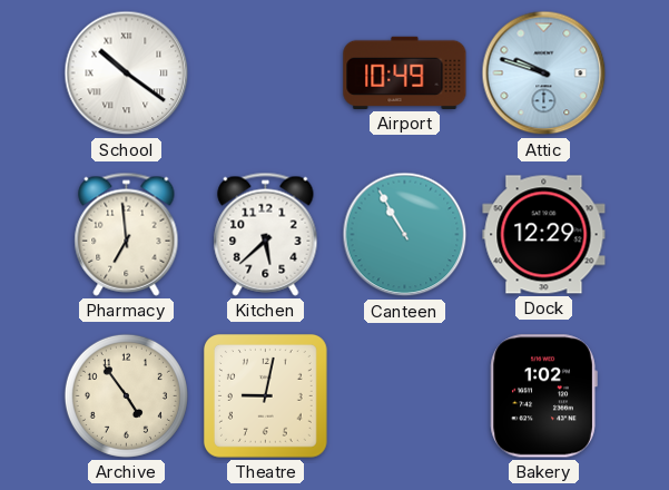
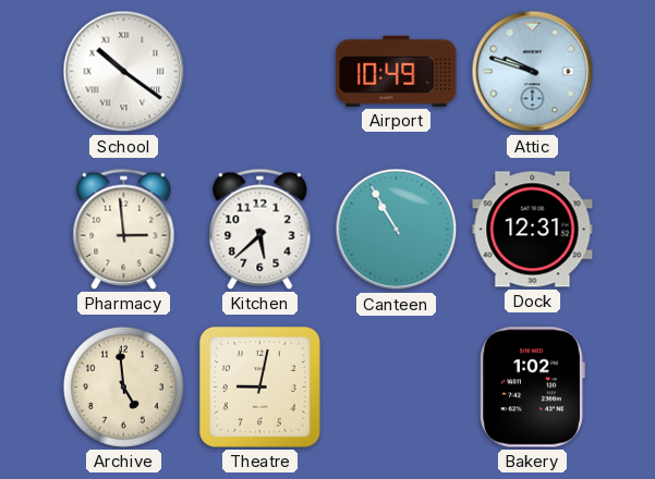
Pharmacy: 6:59 -> 2:59
Dock: 12:29 -> 12:31
Archive: 4:54 -> 4:59
